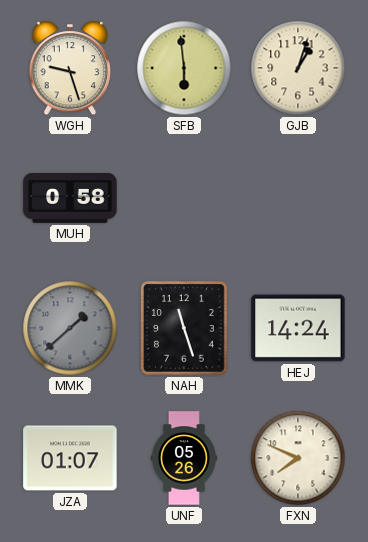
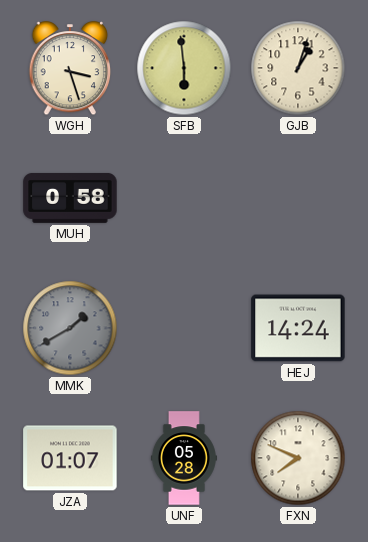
WGH: 9:27 -> 3:27
MMK: 1:38 -> 1:40
NAH: 11:27 -> none
UNF: 05:26 -> 05:28
